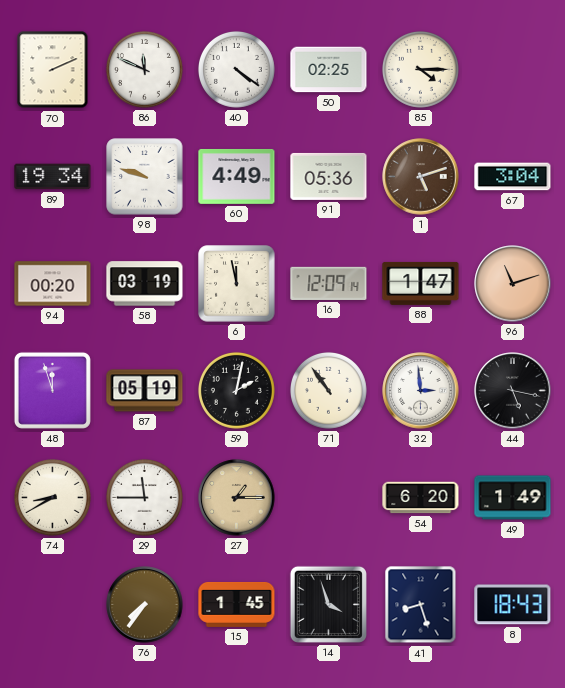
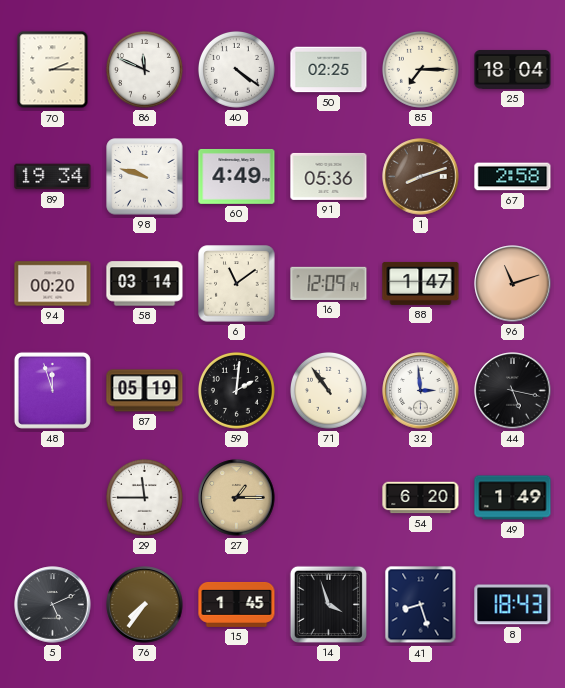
70: 2:11 -> 2:15
85: 4:15 -> 7:15
25: none -> 18:04
1: 5:12 -> 8:12
67: 3:04 -> 2:58
58: 03:19 -> 03:14
6: 11:58 -> 11:09
59: 2:02 -> 2:01
74: 8:40 -> none
5: none -> 5:11
